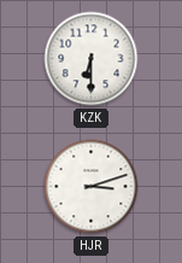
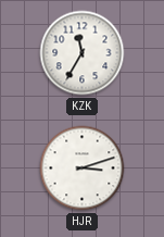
KZK: 6:30 -> 11:35
